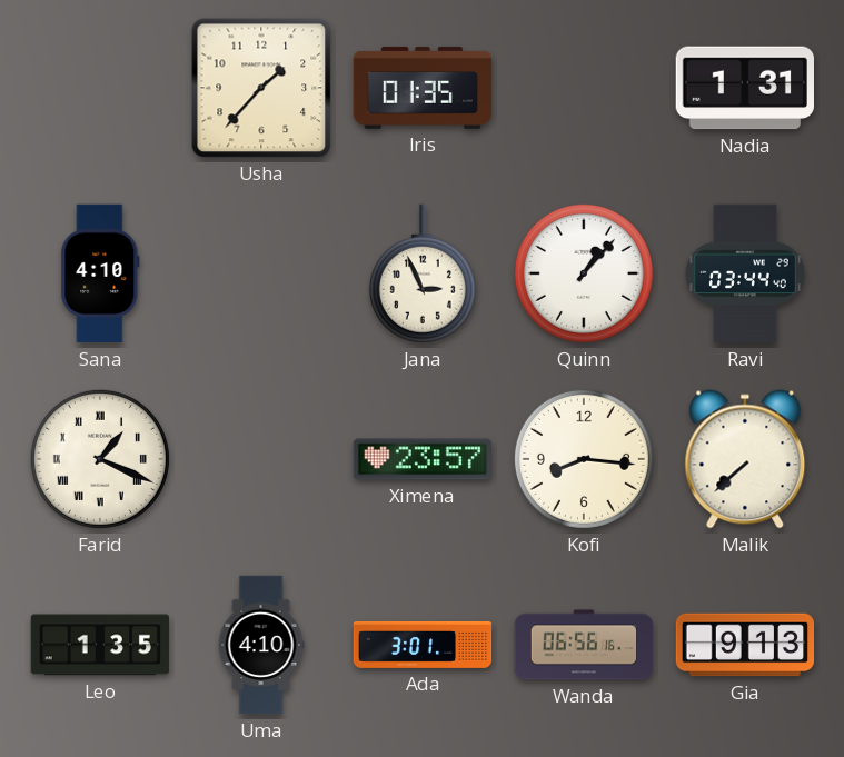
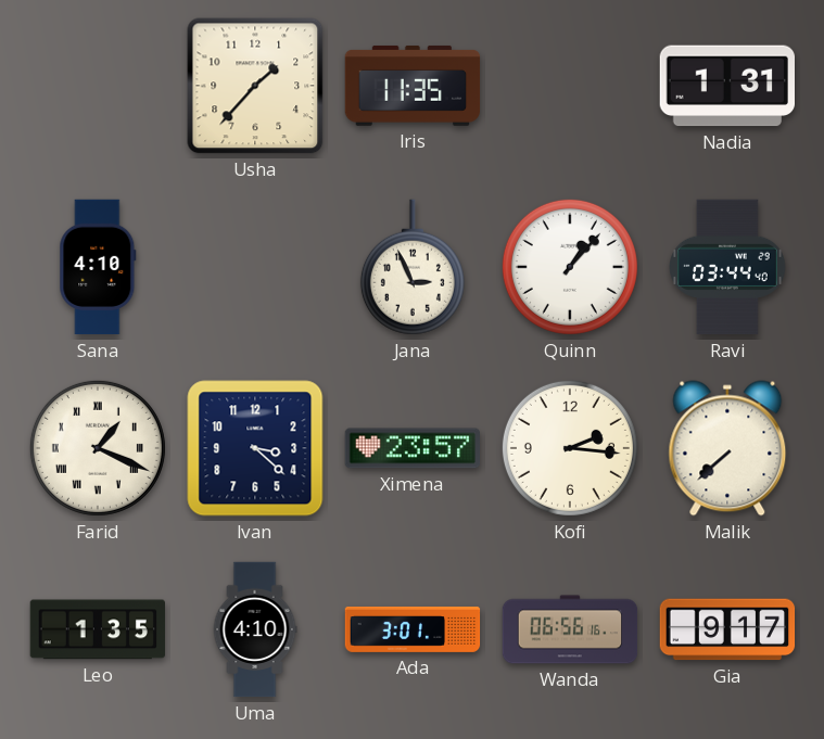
Iris: 01:35 -> 11:35
Ivan: none -> 3:22
Kofi: 8:16 -> 2:16
Gia: 9:13 -> 9:17
